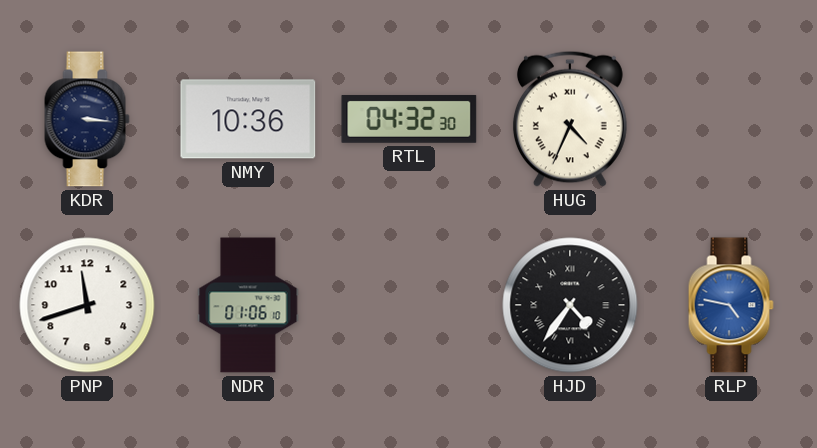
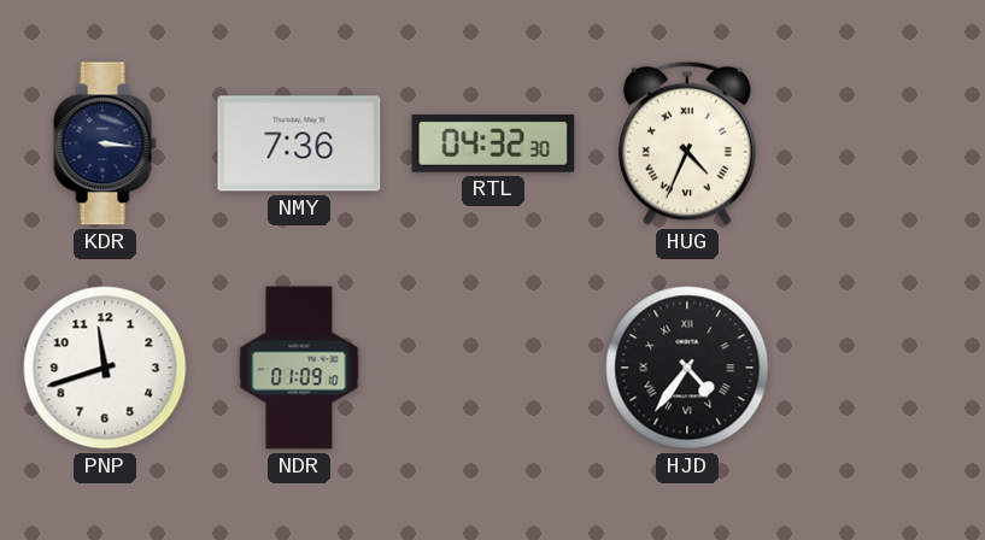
NMY: 10:36 -> 7:36
NDR: 01:06 -> 01:09
RLP: 4:47 -> none
